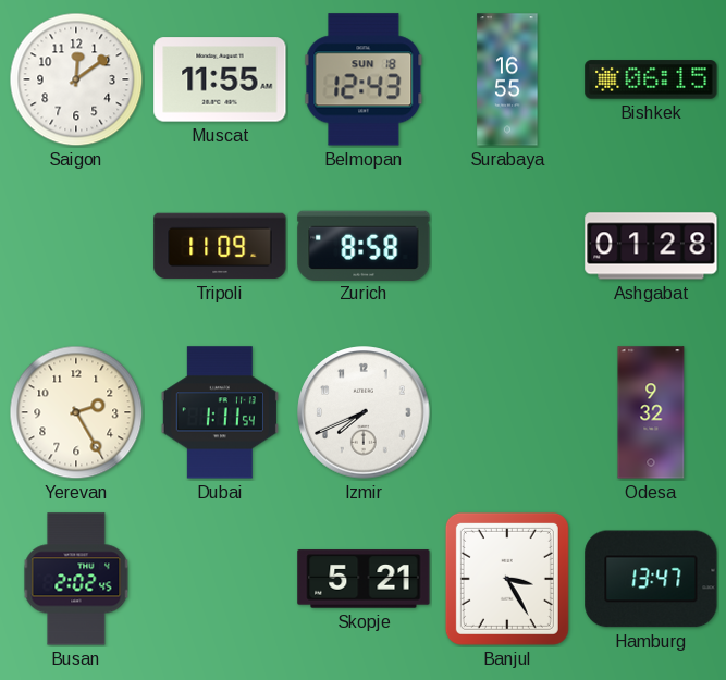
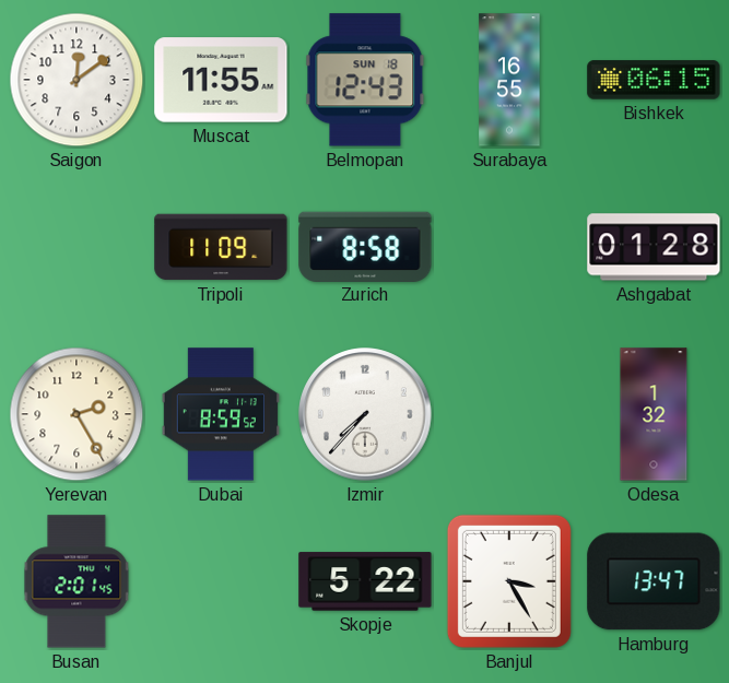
Dubai: 1:11 -> 8:59
Izmir: 7:41 -> 7:37
Odesa: 9:32 -> 1:32
Busan: 2:02 -> 2:01
Skopje: 5:21 -> 5:22
